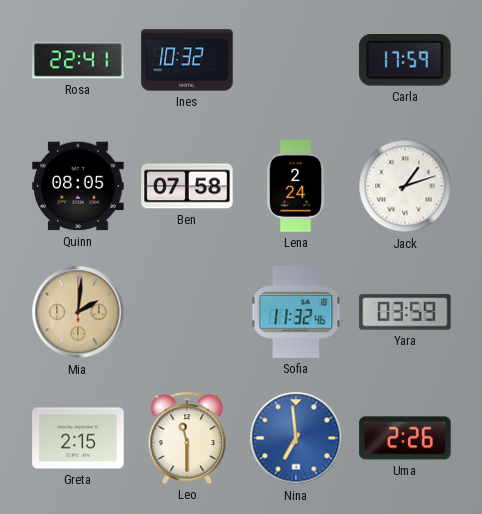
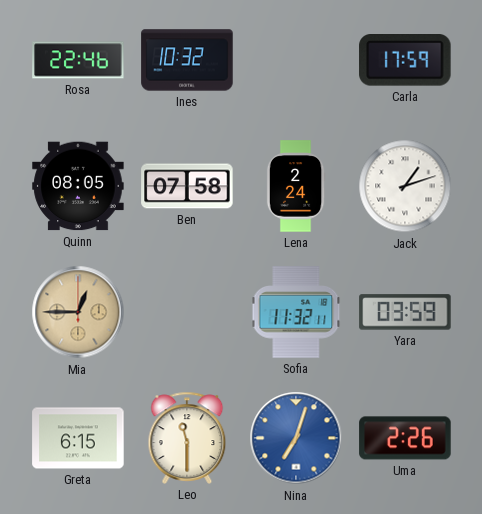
Rosa: 22:41 -> 22:46
Mia: 2:01 -> 12:45
Sofia: 11:32:46 -> 11:32:11
Greta: 2:15 -> 6:15
Nina: 6:59 -> 7:03
